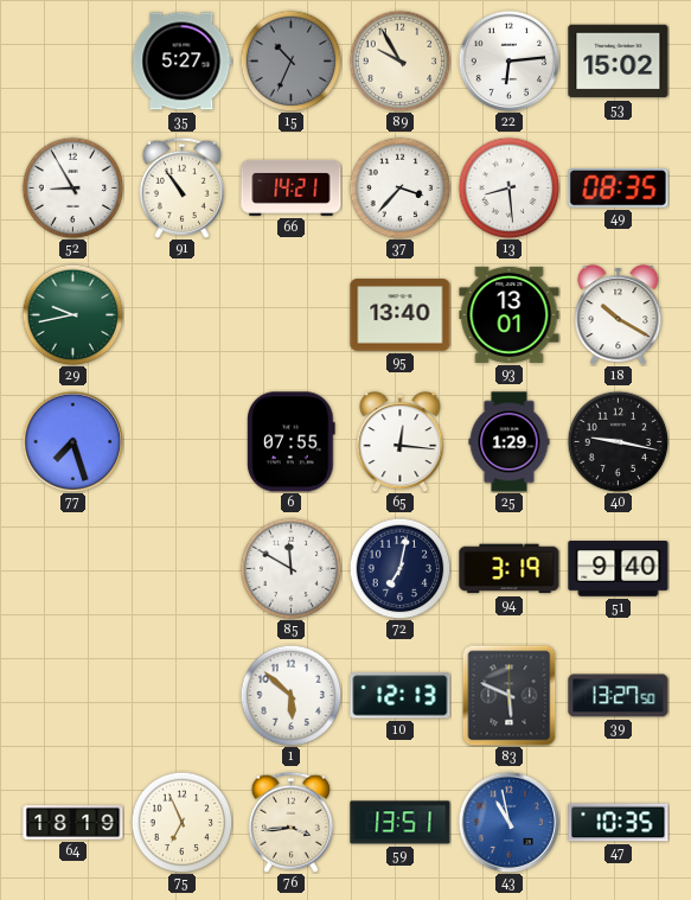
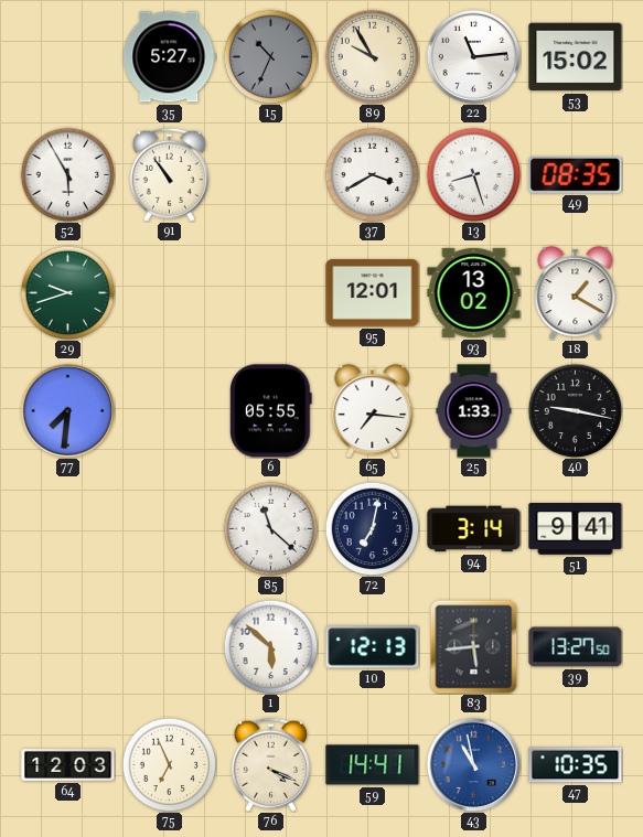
22: 6:14 -> 11:14
52: 8:55 -> 5:55
66: 14:21 -> none
37: 3:37 -> 3:40
13: 8:29 -> 8:27
29: 9:43 -> 9:42
95: 13:40 -> 12:01
93: 13:01 -> 13:02
18: 10:20 -> 1:20
77: 7:27 -> 7:31
6: 07:55 -> 05:55
65: 12:16 -> 7:16
25: 1:29 -> 1:33
85: 11:50 -> 11:22
94: 3:19 -> 3:14
51: 9:40 -> 9:41
83: 5:49 -> 5:44
64: 18:19 -> 12:03
76: 3:44 -> 4:19
59: 13:51 -> 14:41
